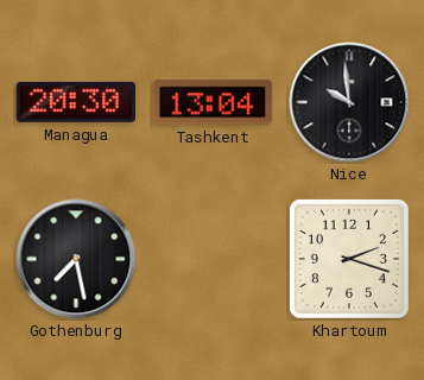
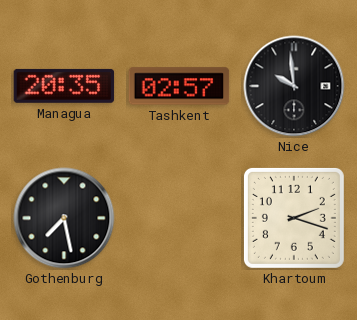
Managua: 20:30 -> 20:35
Tashkent: 13:04 -> 02:57
